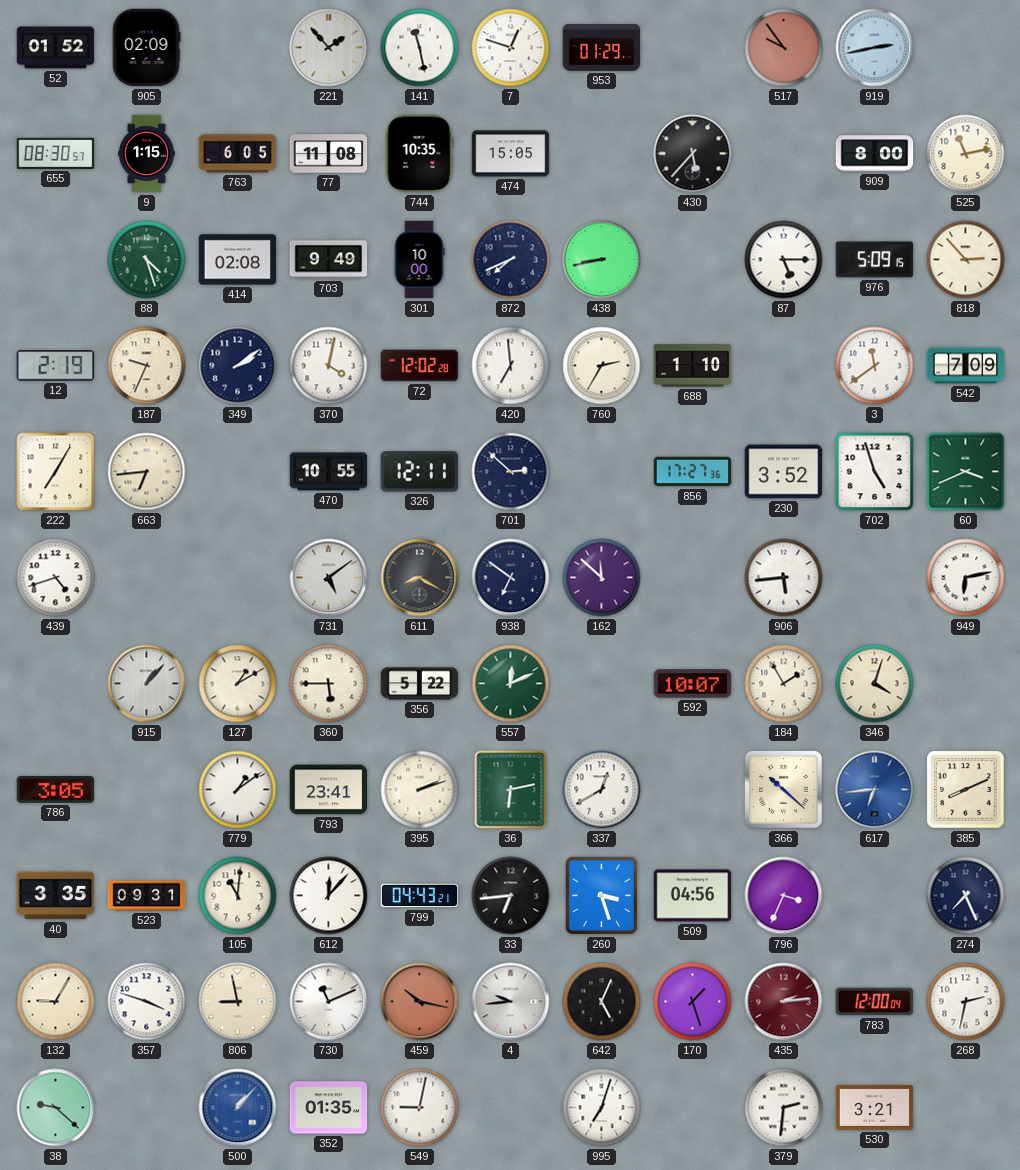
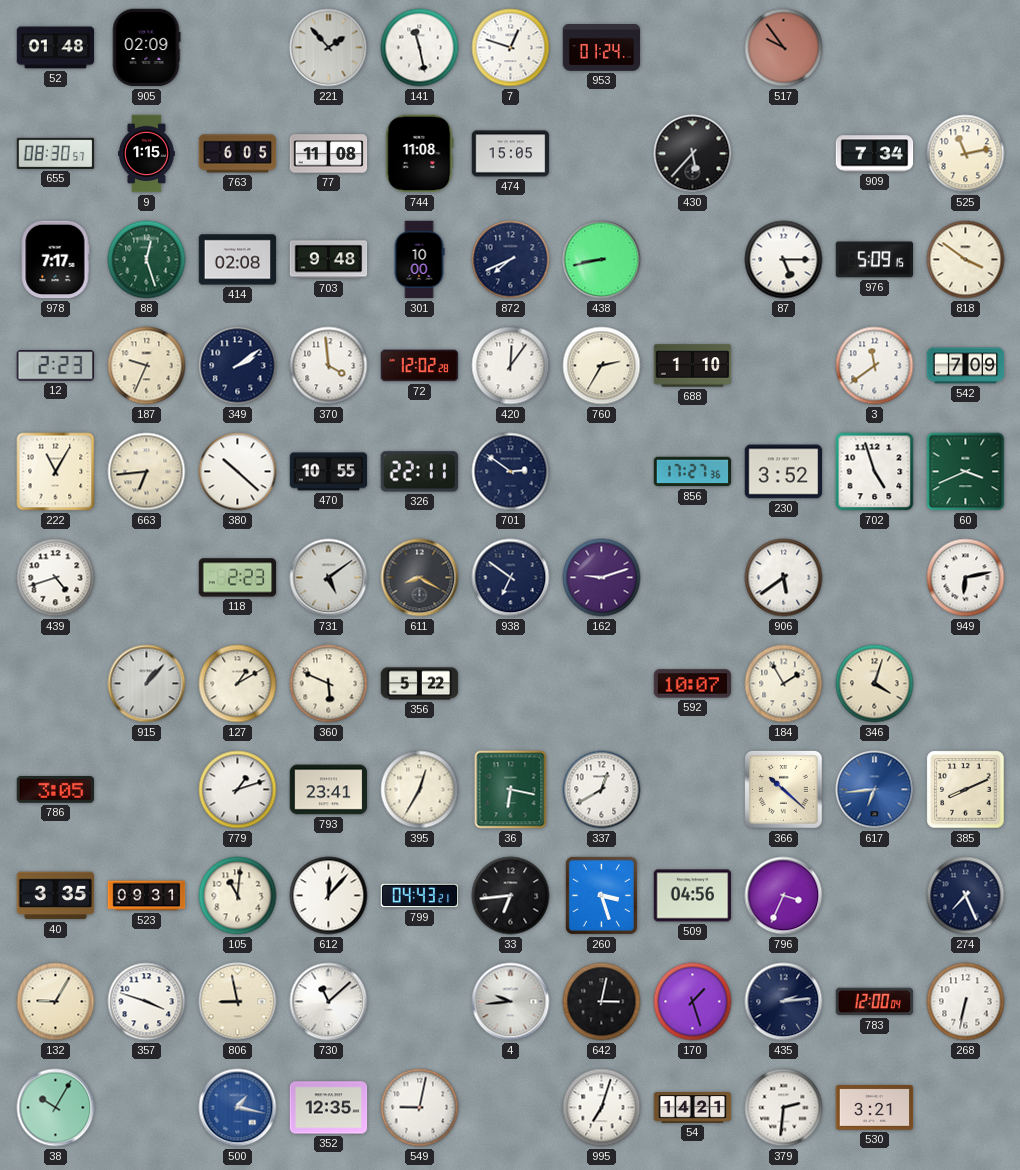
52: 01:52 -> 01:48
953: 01:29 -> 01:24
919: 2:43 -> none
744: 10:35 -> 11:08
909: 8:00 -> 7:34
978: none -> 7:17
88: 4:27 -> 12:27
703: 9:49 -> 9:48
818: 2:53 -> 3:51
12: 2:19 -> 2:23
370: 4:02 -> 3:59
420: 6:59 -> 12:06
222: 7:05 -> 11:05
380: none -> 10:22
326: 12:11 -> 22:11
701: 2:52 -> 2:51
118: none -> 2:23
162: 11:52 -> 9:12
906: 5:44 -> 5:39
360: 5:45 -> 5:49
557: 12:11 -> none
779: 1:09 -> 1:12
395: 2:12 -> 12:35
36: 6:13 -> 6:17
730: 11:11 -> 11:08
459: 10:17 -> none
642: 5:04 -> 3:02
435 dial: burgundy -> navy
268: 2:32 -> 6:32
38: 9:22 -> 10:05
500: 1:07 -> 1:17
352: 01:35 -> 12:35
54: none -> 14:21
